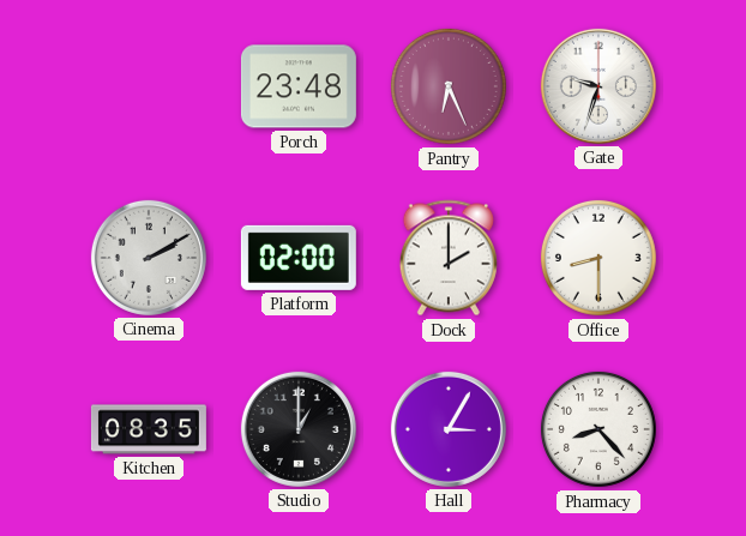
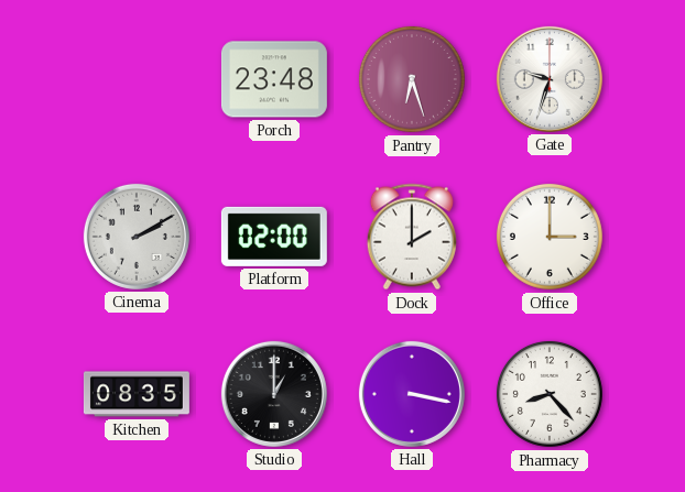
Pantry: 6:26 -> 6:27
Office: 8:30 -> 3:00
Hall: 3:05 -> 3:17
